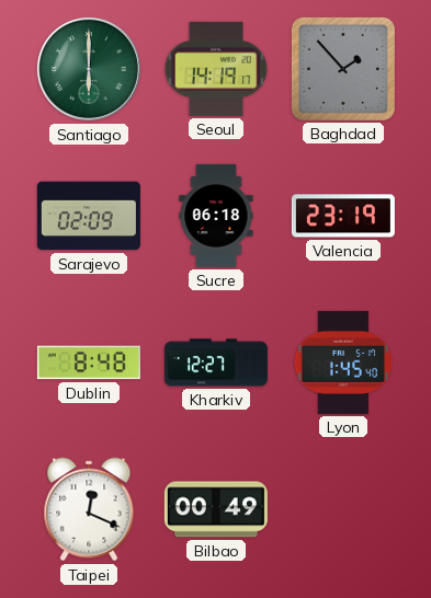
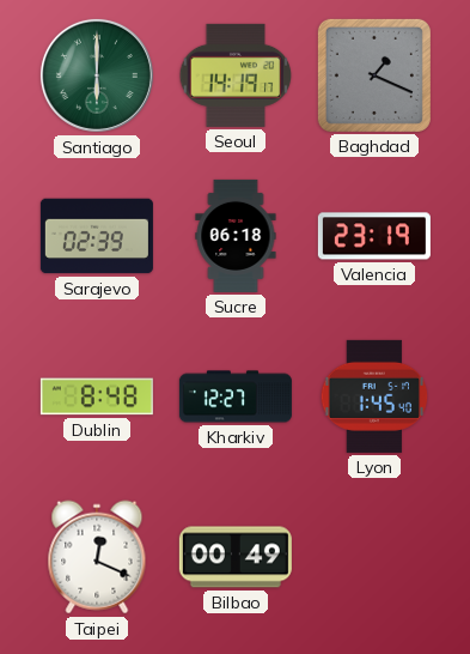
Baghdad: 1:53 -> 1:19
Sarajevo: 02:09 -> 02:39
